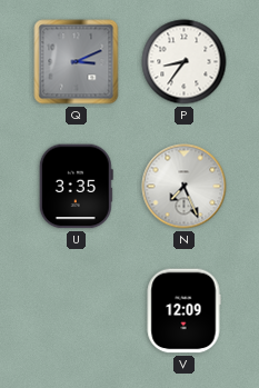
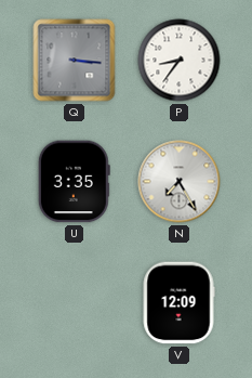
Q: 3:11 -> 3:16
N: 7:26 -> 7:25
